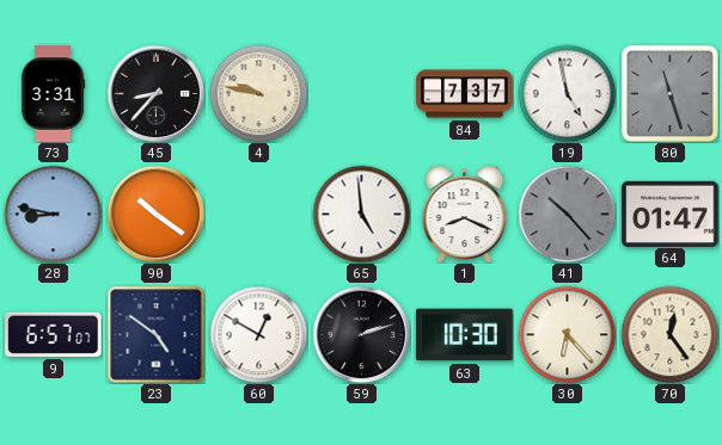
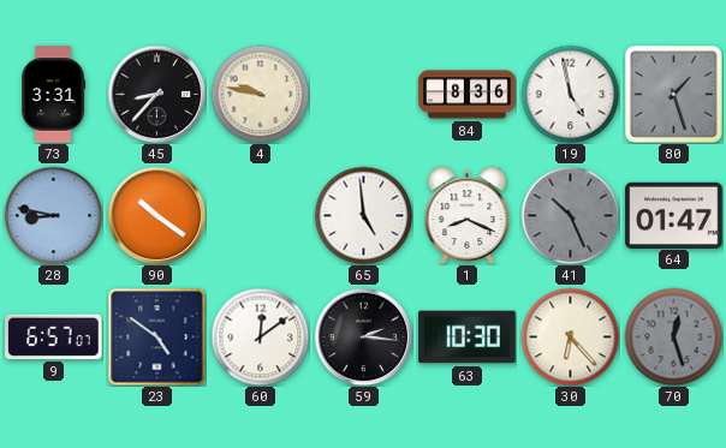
84: 7:37 -> 8:36
80: 11:27 -> 1:27
41: 10:23 -> 10:26
60: 12:50 -> 12:09
59: 2:12 -> 2:16
70: 12:24 -> 12:27
70 dial: cream -> grey
